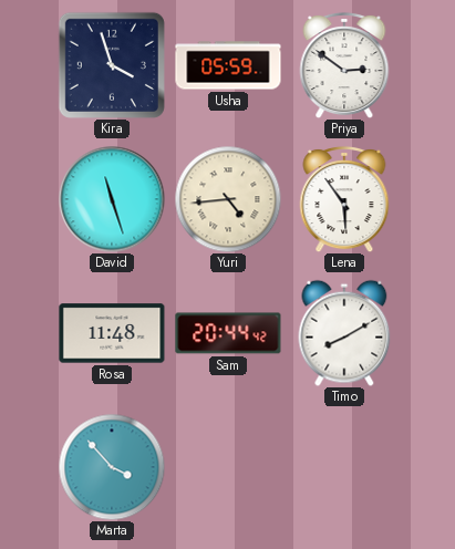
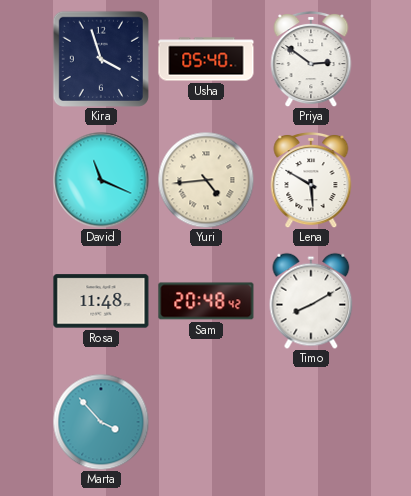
Usha: 05:59 -> 05:40
David: 11:27 -> 11:19
Lena: 5:54 -> 5:50
Sam: 20:44 -> 20:48
